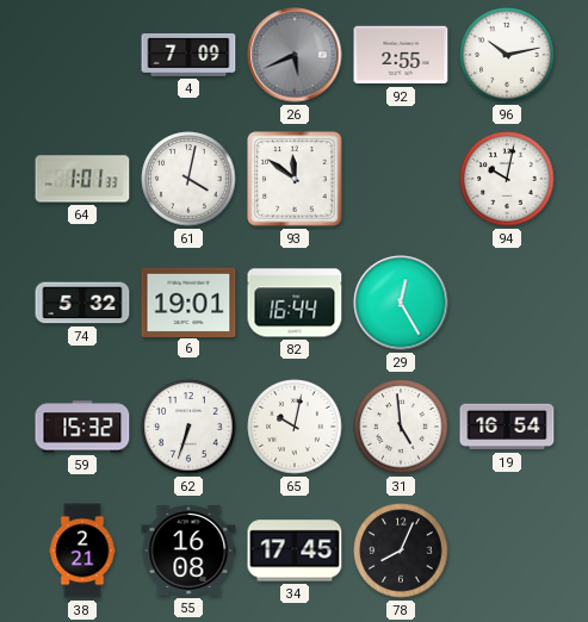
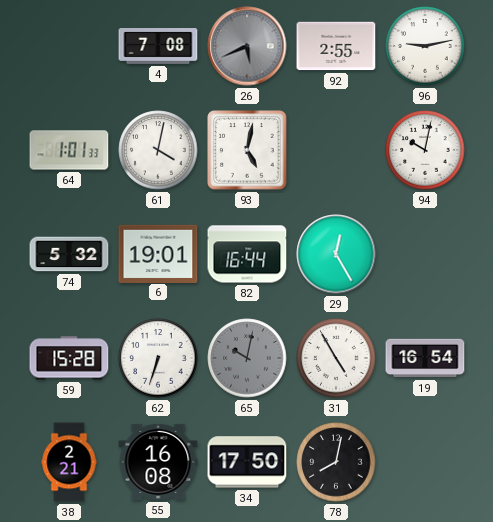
4: 7:09 -> 7:08
96: 10:13 -> 9:13
93: 11:51 -> 5:02
59: 15:32 -> 15:28
65 dial: white -> grey
31: 4:59 -> 4:55
34: 17:45 -> 17:50
78: 8:04 -> 8:02
